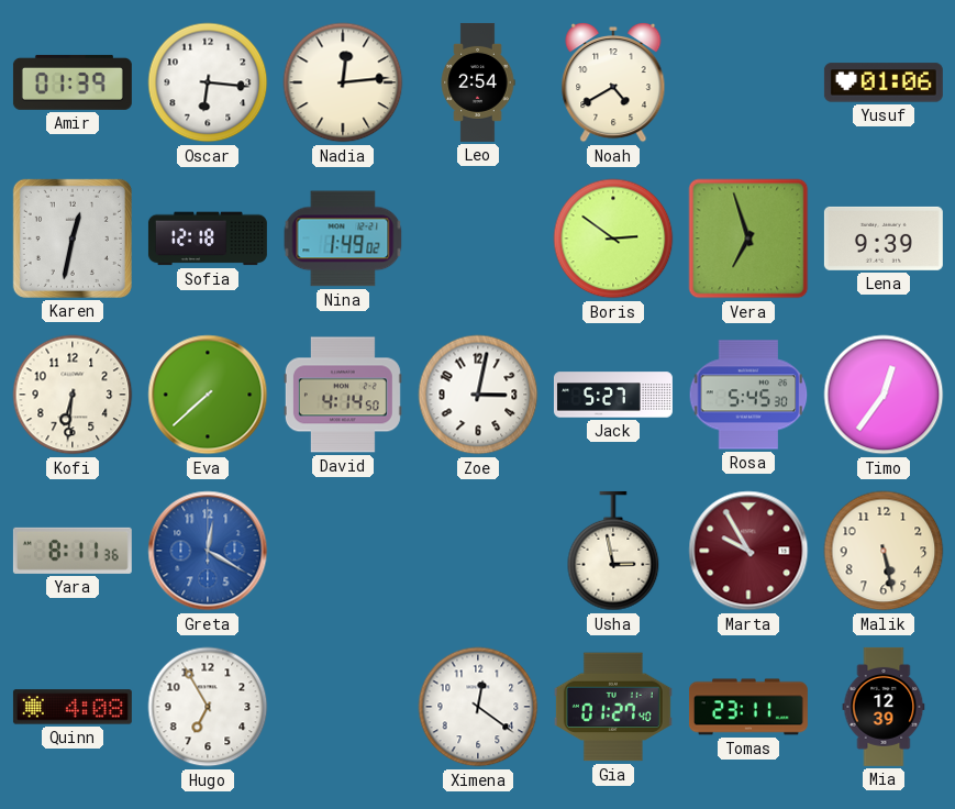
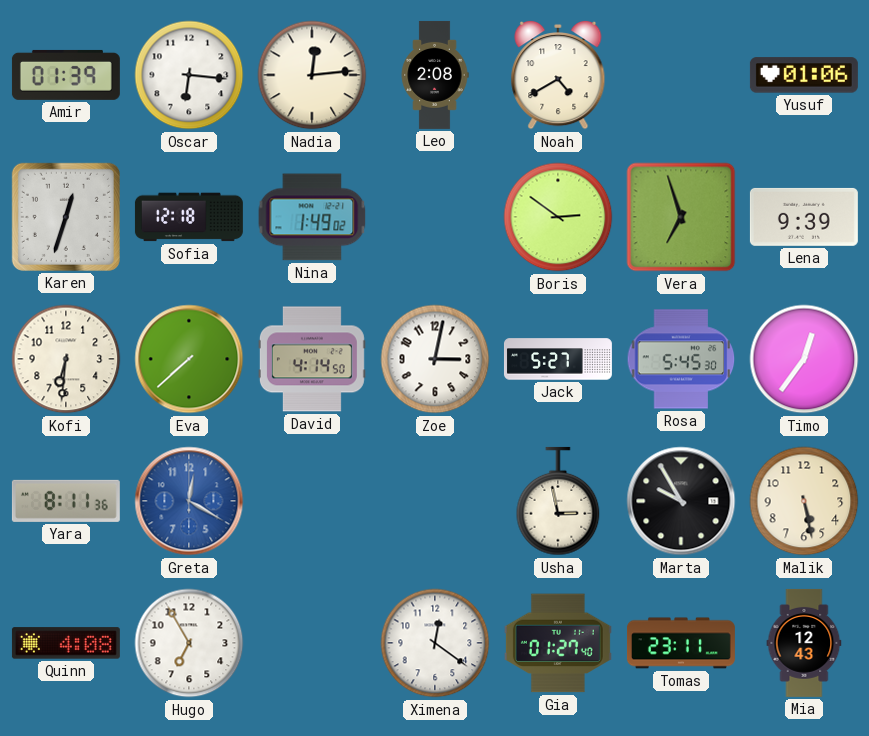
Leo: 2:54 -> 2:08
Karen: 12:32 -> 12:33
Marta dial: burgundy -> black
Mia: 12:39 -> 12:43
